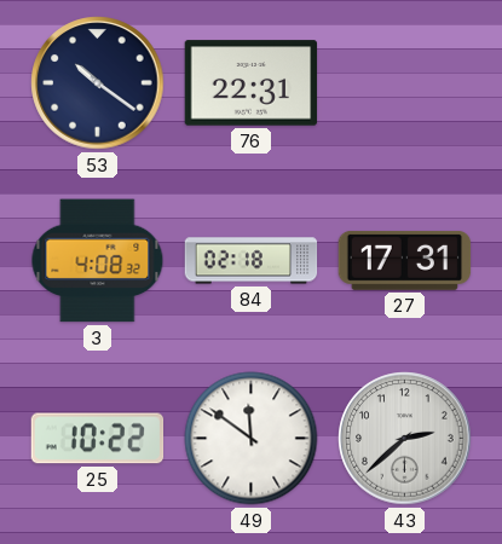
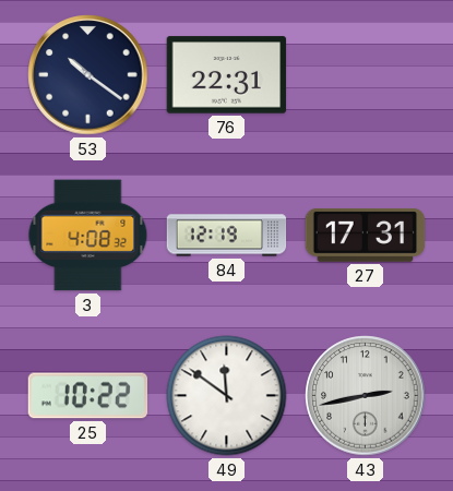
84: 02:18 -> 12:19
43: 2:38 -> 2:43
